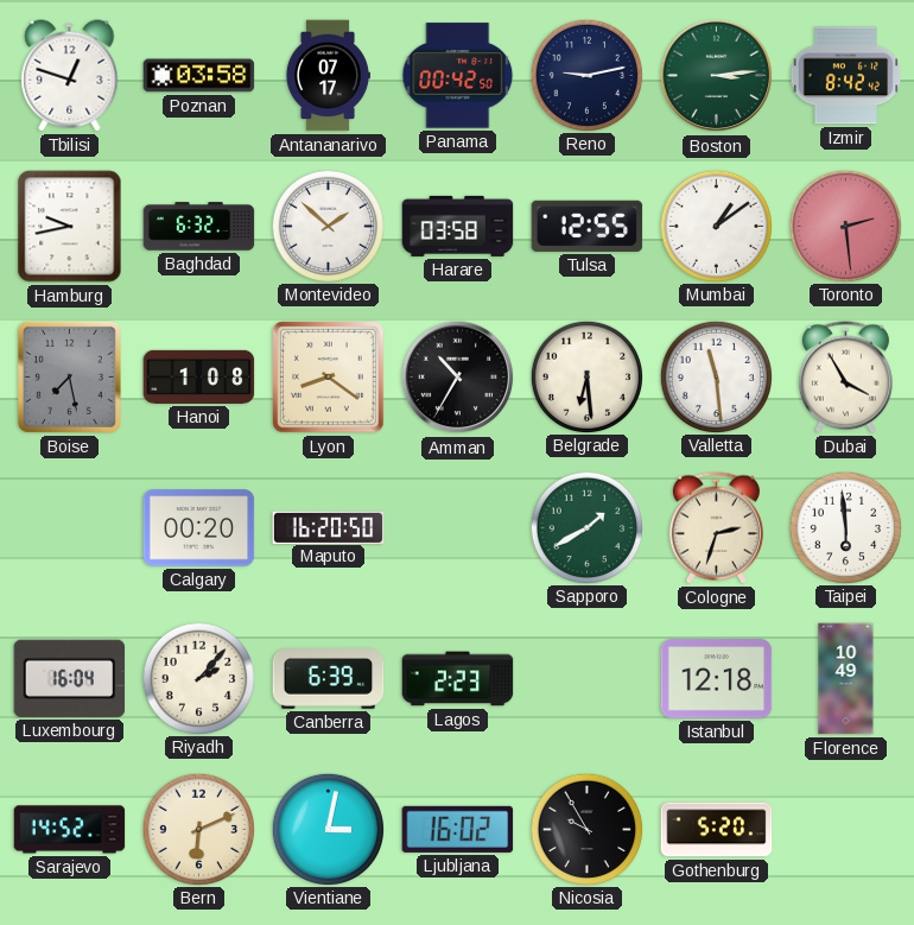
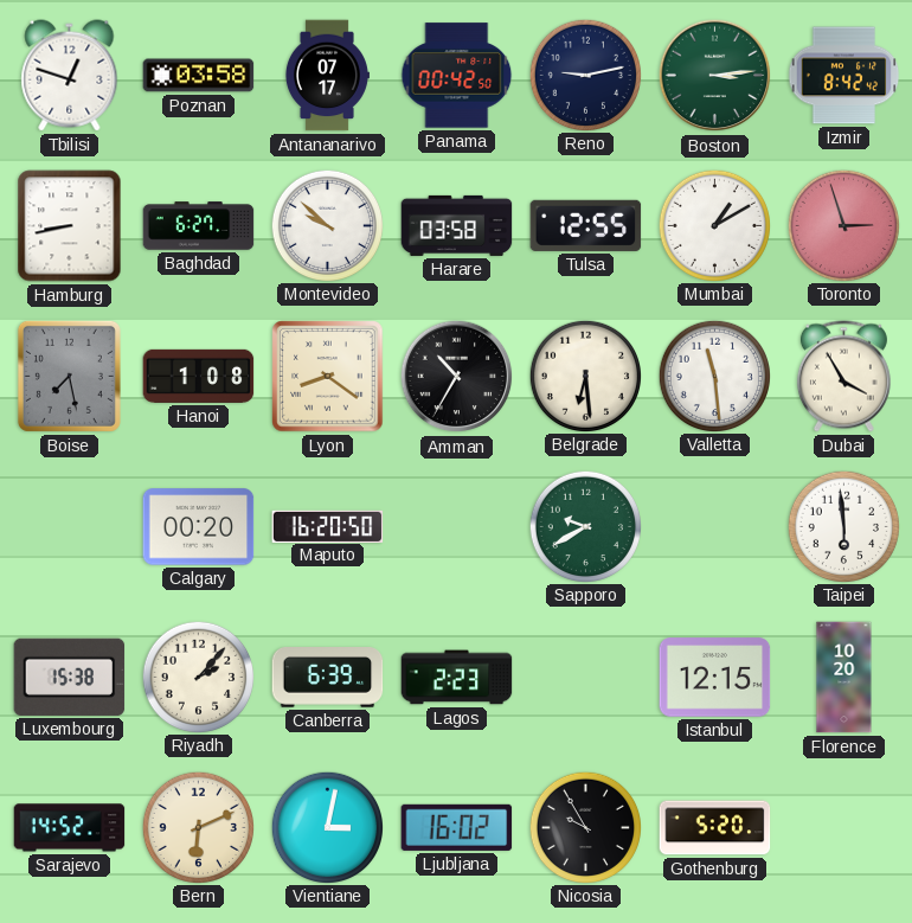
Hamburg: 9:43 -> 8:43
Baghdad: 6:32 -> 6:27
Montevideo: 1:52 -> 9:52
Mumbai: 1:09 -> 1:10
Toronto: 2:29 -> 2:57
Sapporo: 1:40 -> 9:40
Cologne: 2:33 -> none
Luxembourg: 16:04 -> 15:38
Istanbul: 12:18 -> 12:15
Florence: 10:49 -> 10:20
